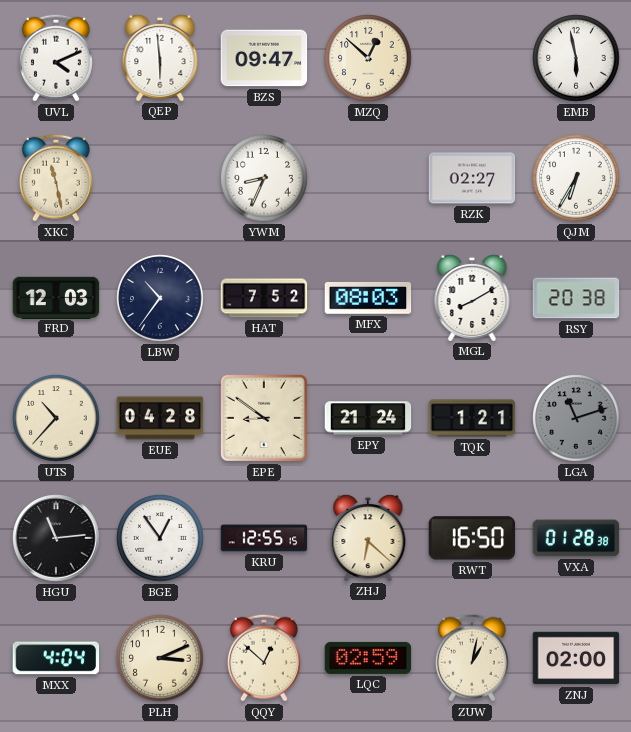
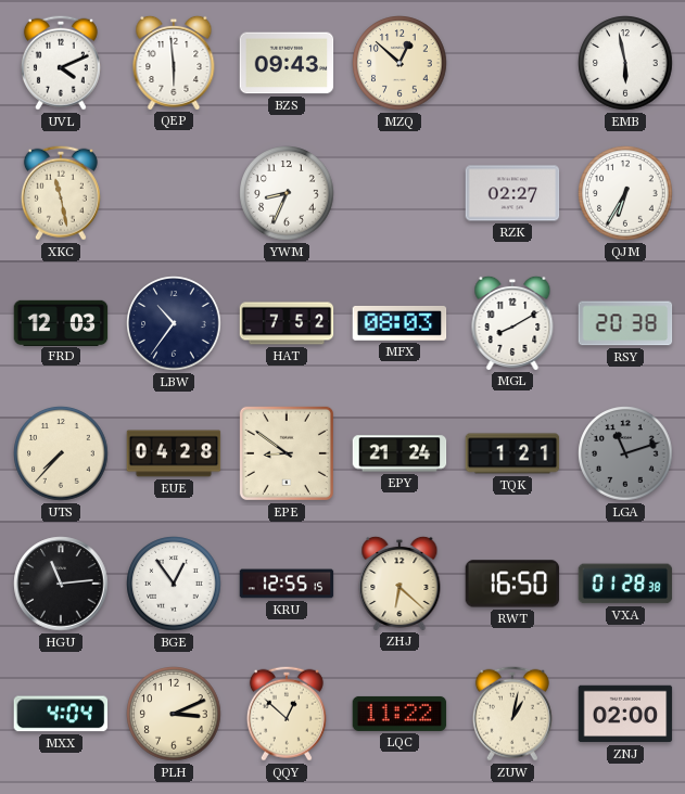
BZS: 09:47 -> 09:43
UTS: 10:37 -> 7:37
LQC: 02:59 -> 11:22
